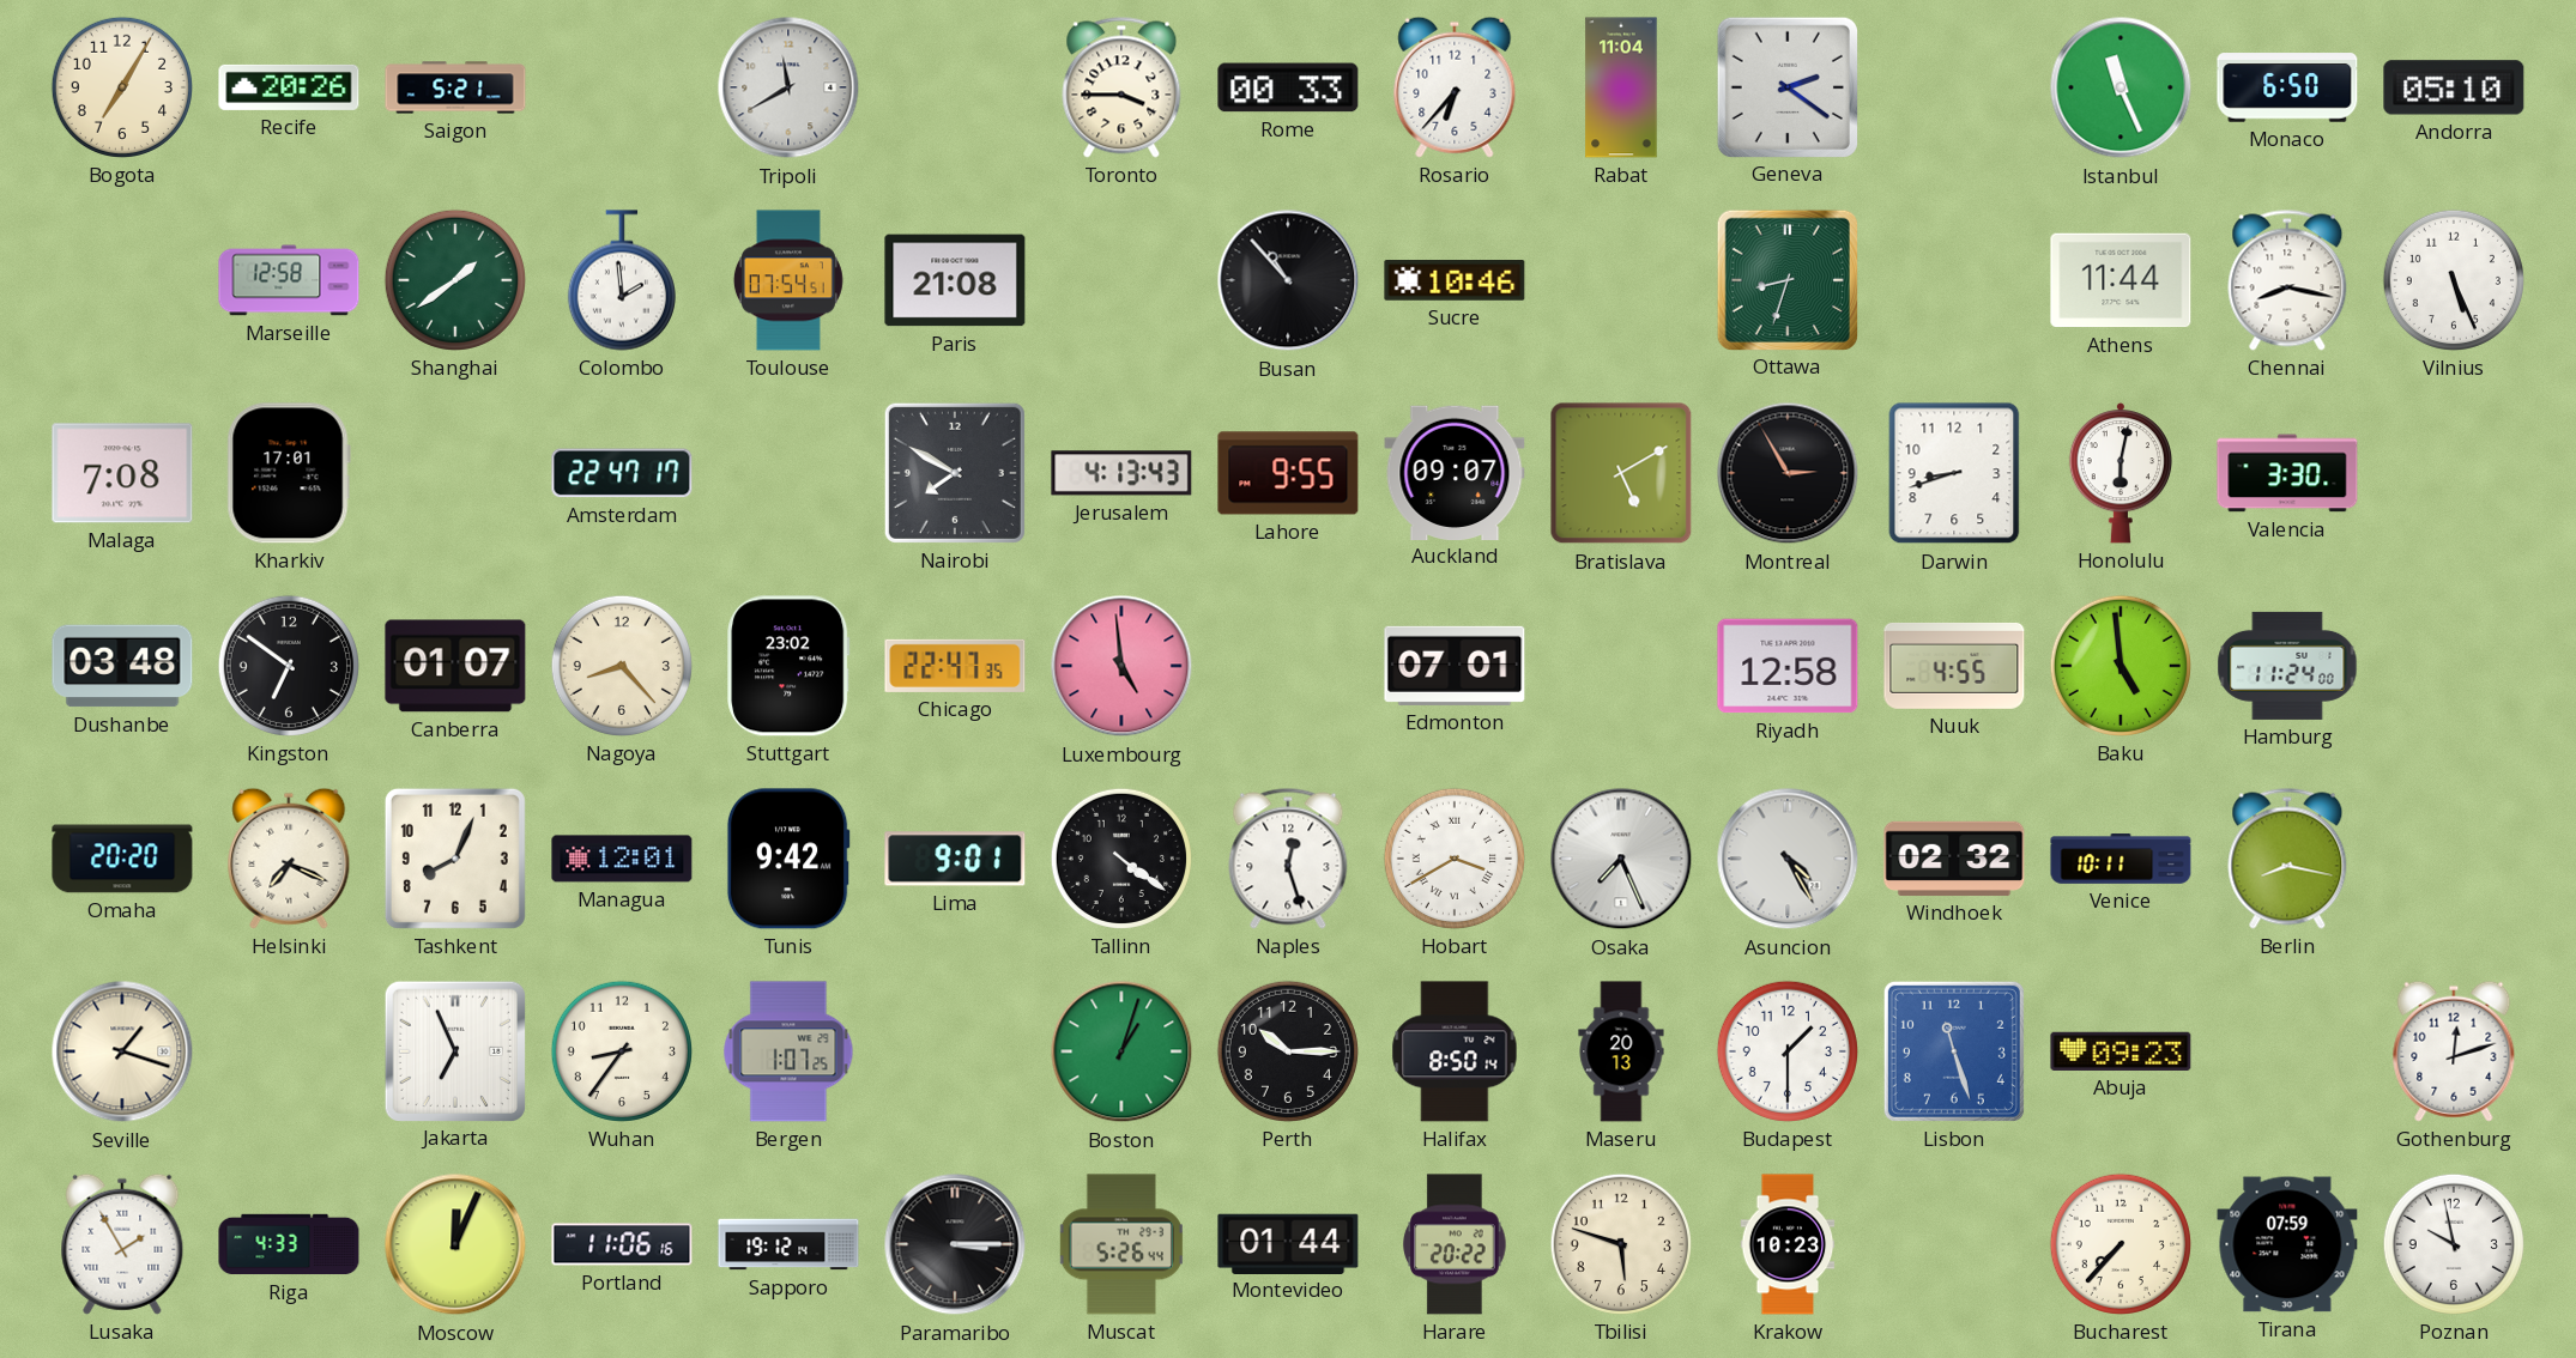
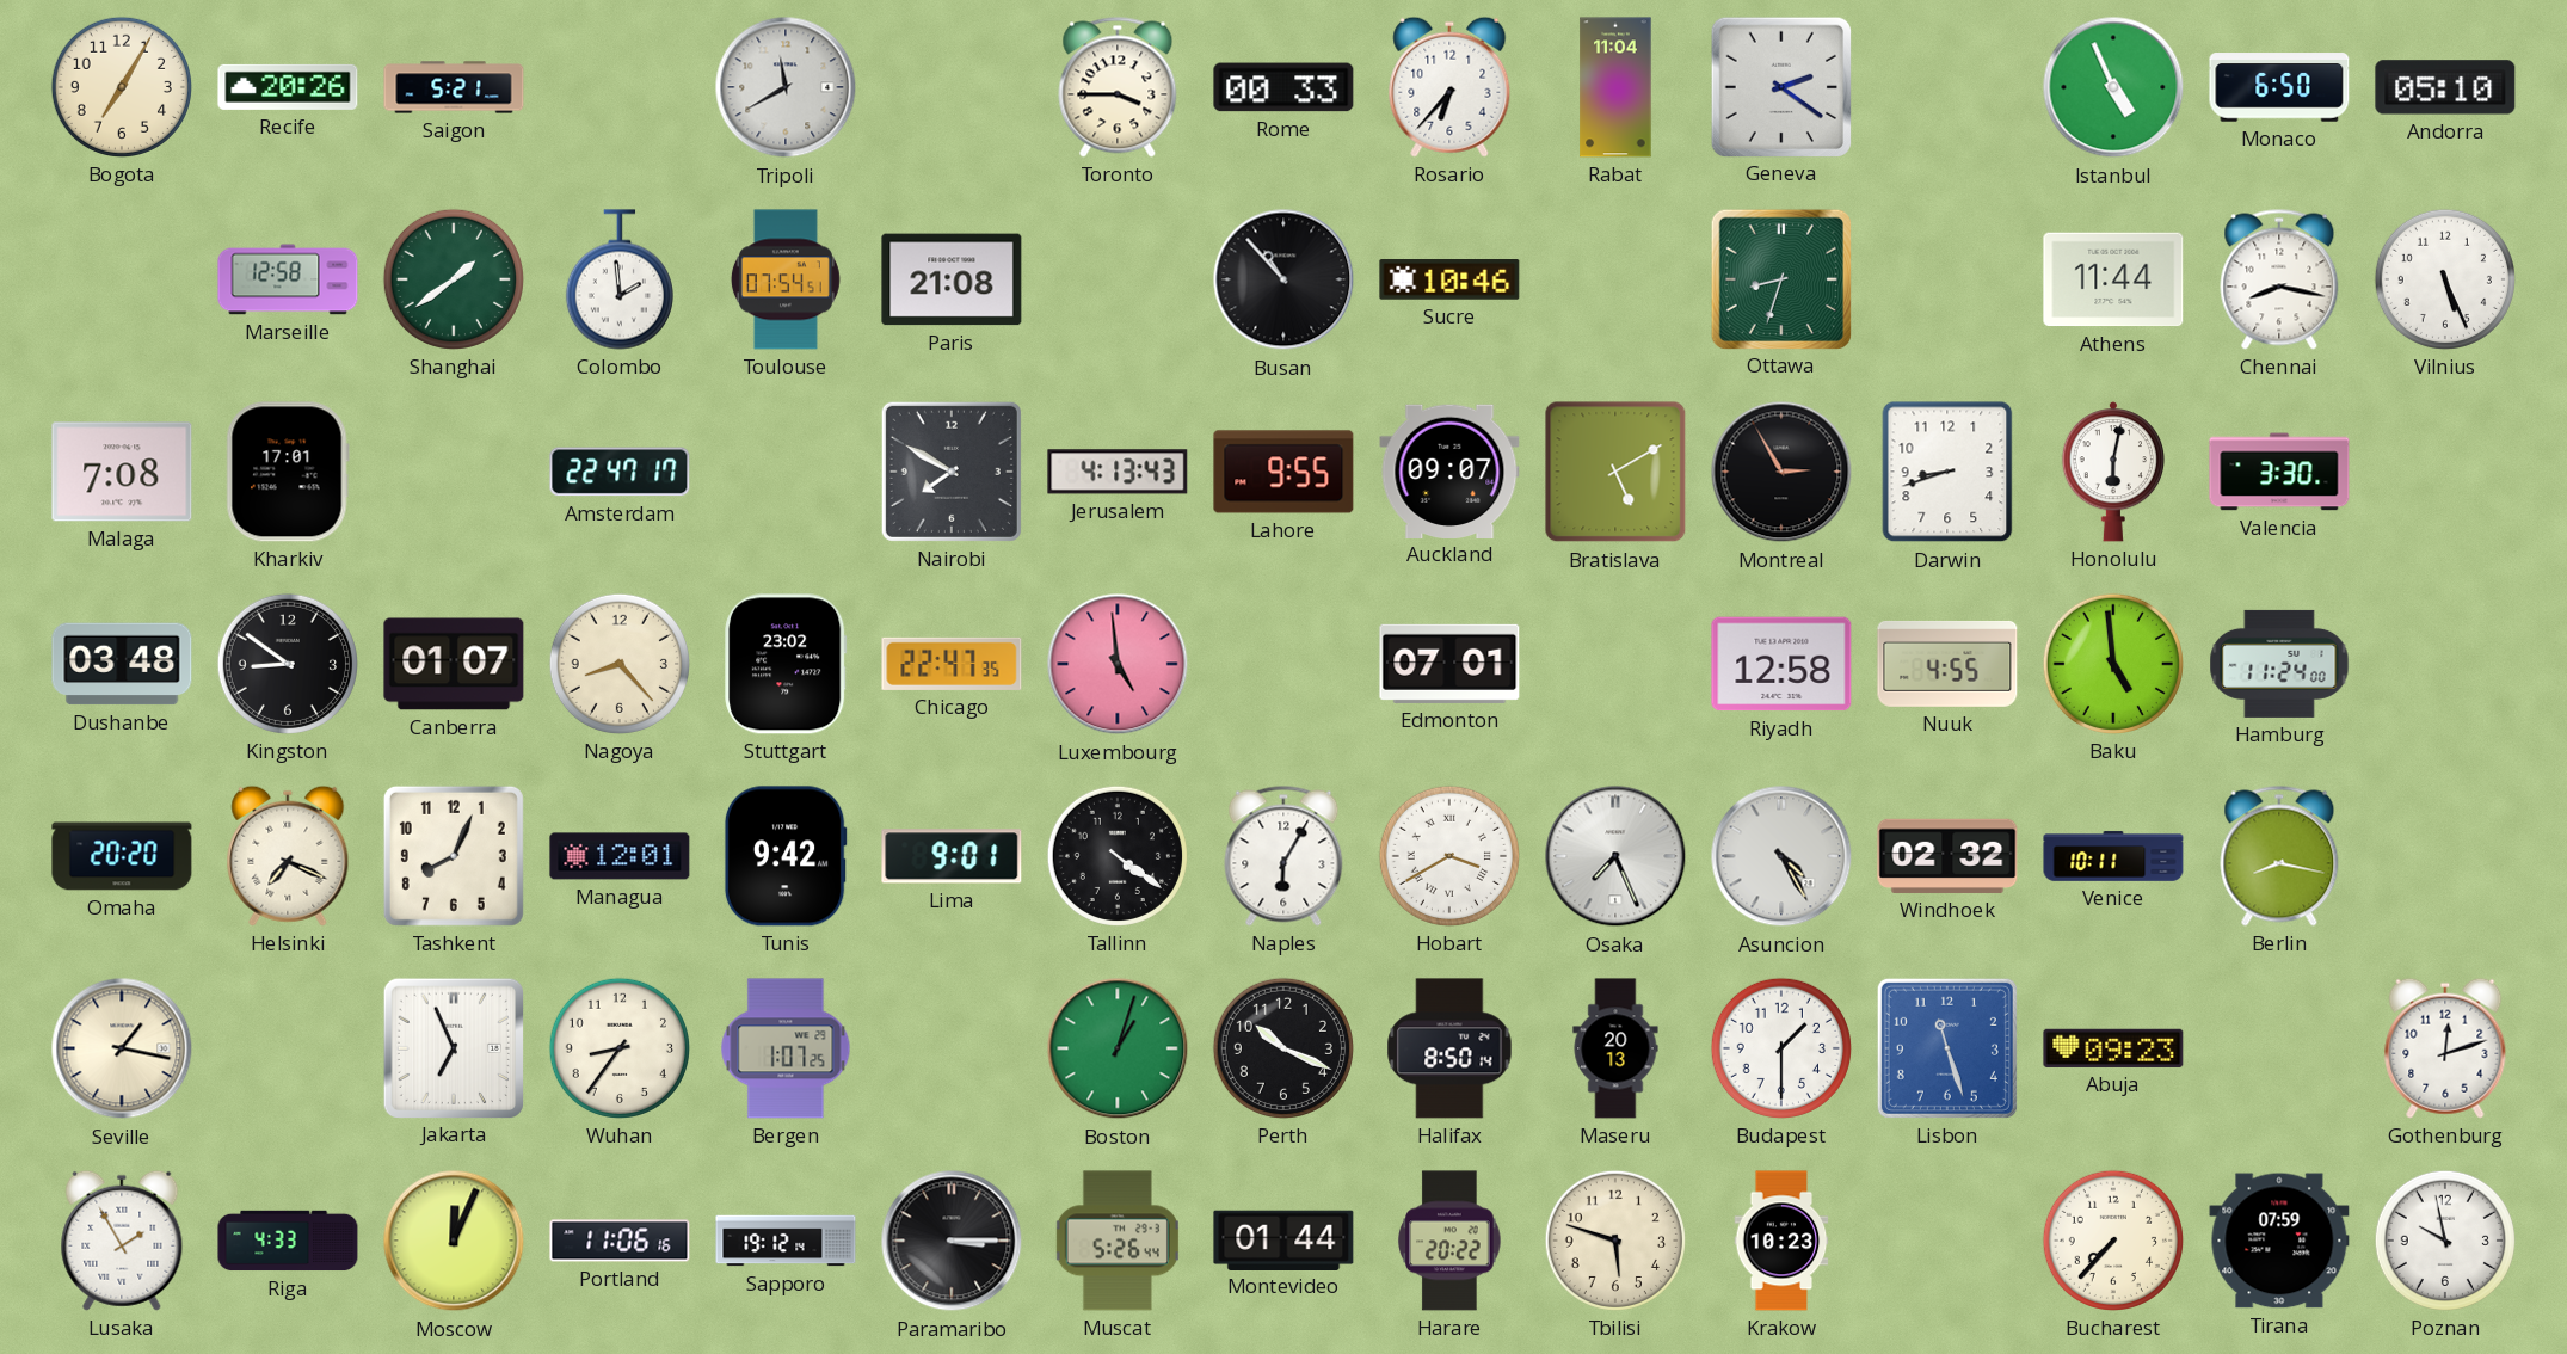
Istanbul: 11:26 -> 4:56
Kingston: 6:51 -> 8:51
Naples: 12:27 -> 6:05
Seville: 1:18 -> 1:17
Perth: 10:15 -> 10:19
